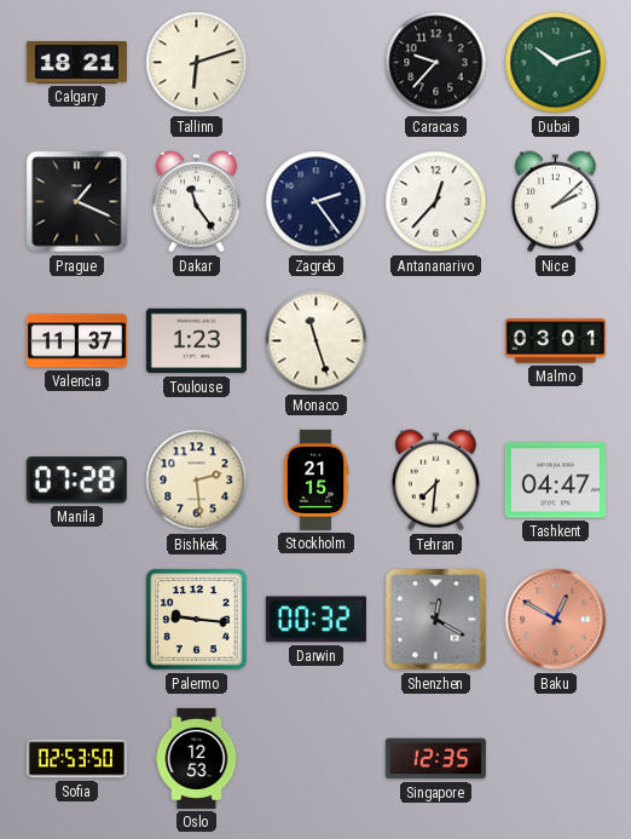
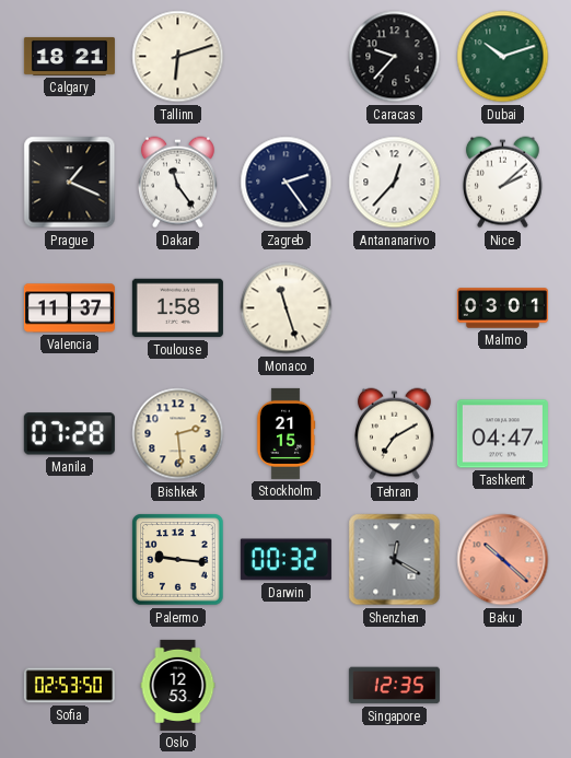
Toulouse: 1:23 -> 1:58
Tehran: 7:31 -> 7:10
Baku: 12:50 -> 10:22
